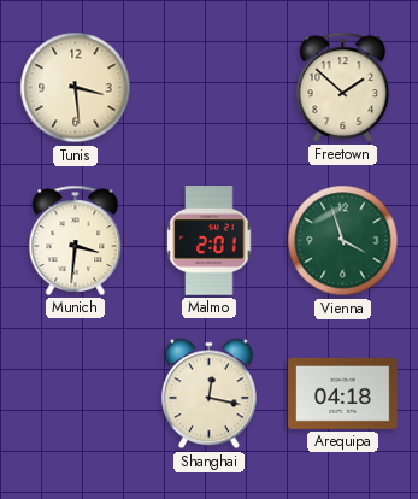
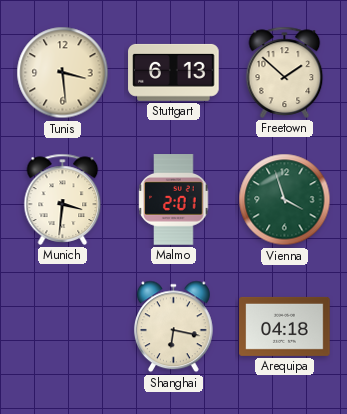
Stuttgart: none -> 6:13
Shanghai: 12:17 -> 6:17
